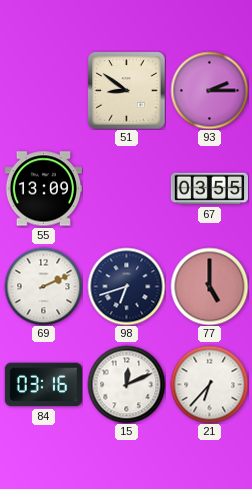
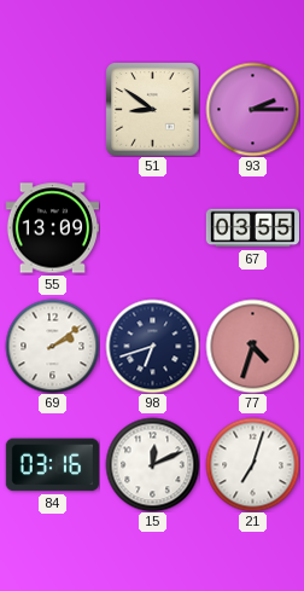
69: 2:11 -> 2:09
77: 5:00 -> 4:33
21: 6:37 -> 7:03
